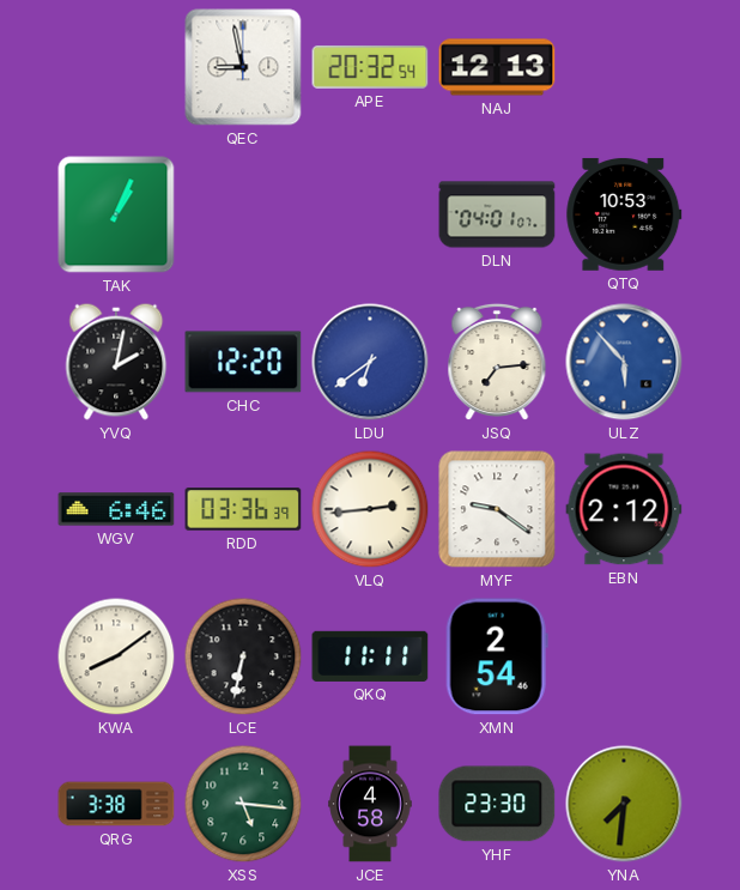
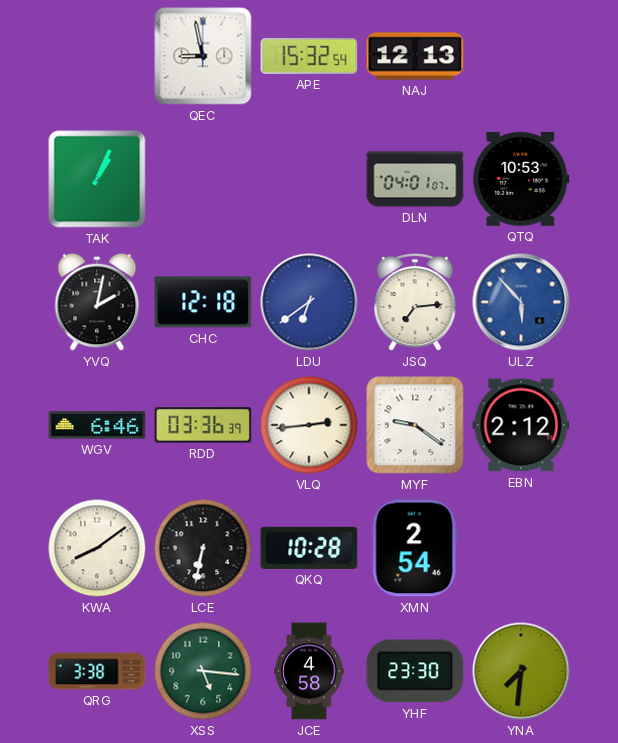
APE: 20:32 -> 15:32
CHC: 12:20 -> 12:18
QKQ: 11:11 -> 10:28
